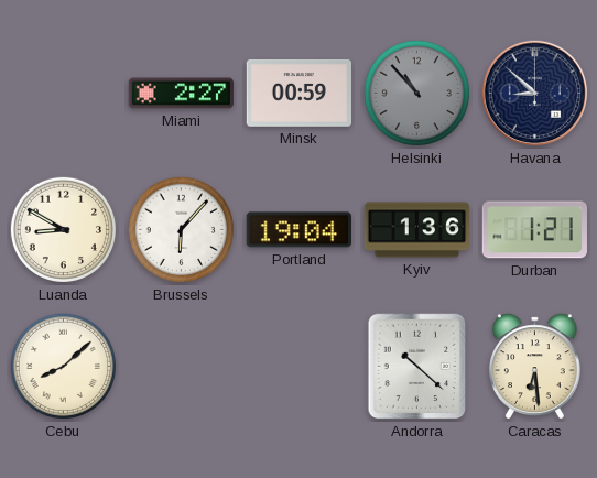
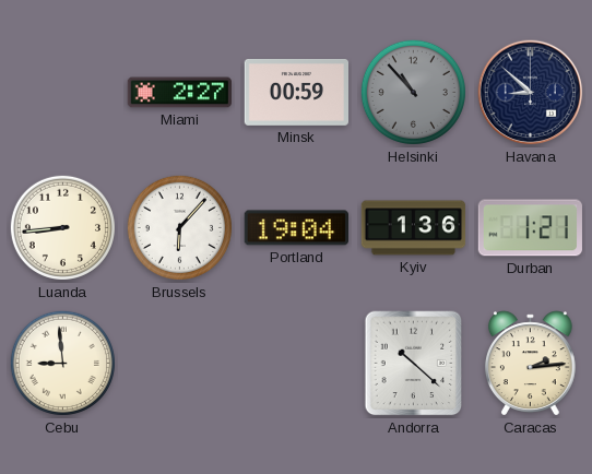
Luanda: 8:50 -> 8:44
Cebu: 8:08 -> 8:59
Caracas: 6:29 -> 2:14
